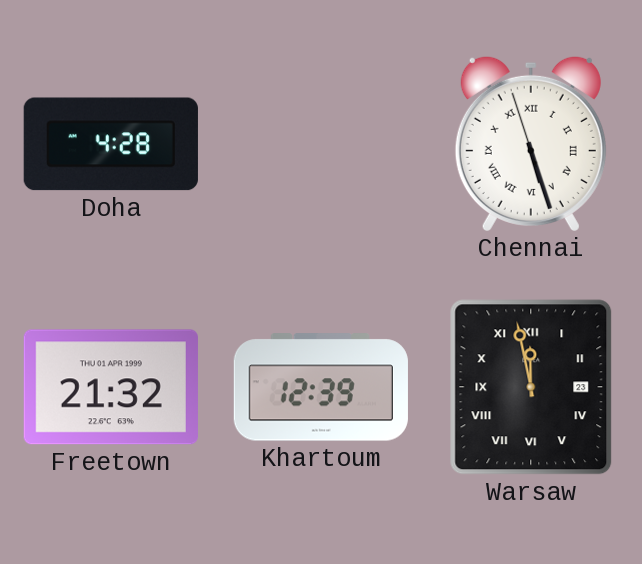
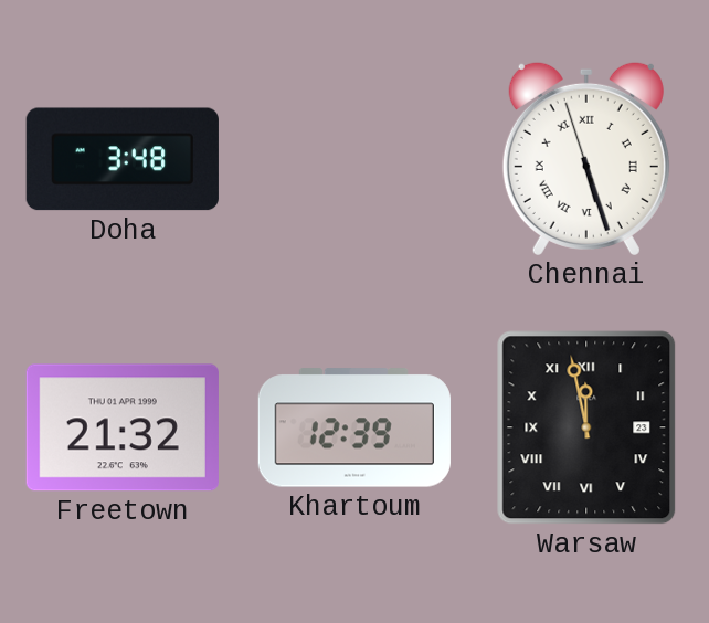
Doha: 4:28 -> 3:48
